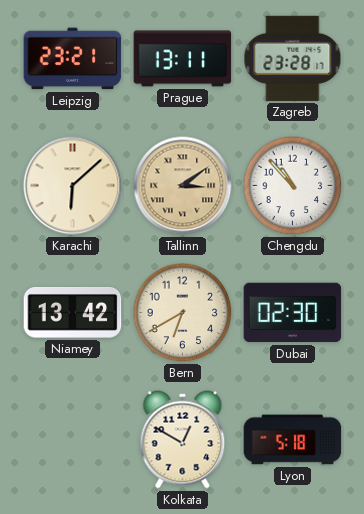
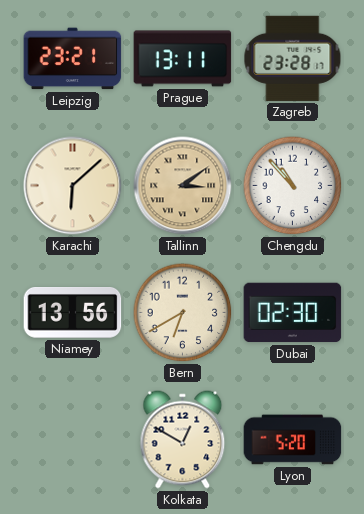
Niamey: 13:42 -> 13:56
Lyon: 5:18 -> 5:20
